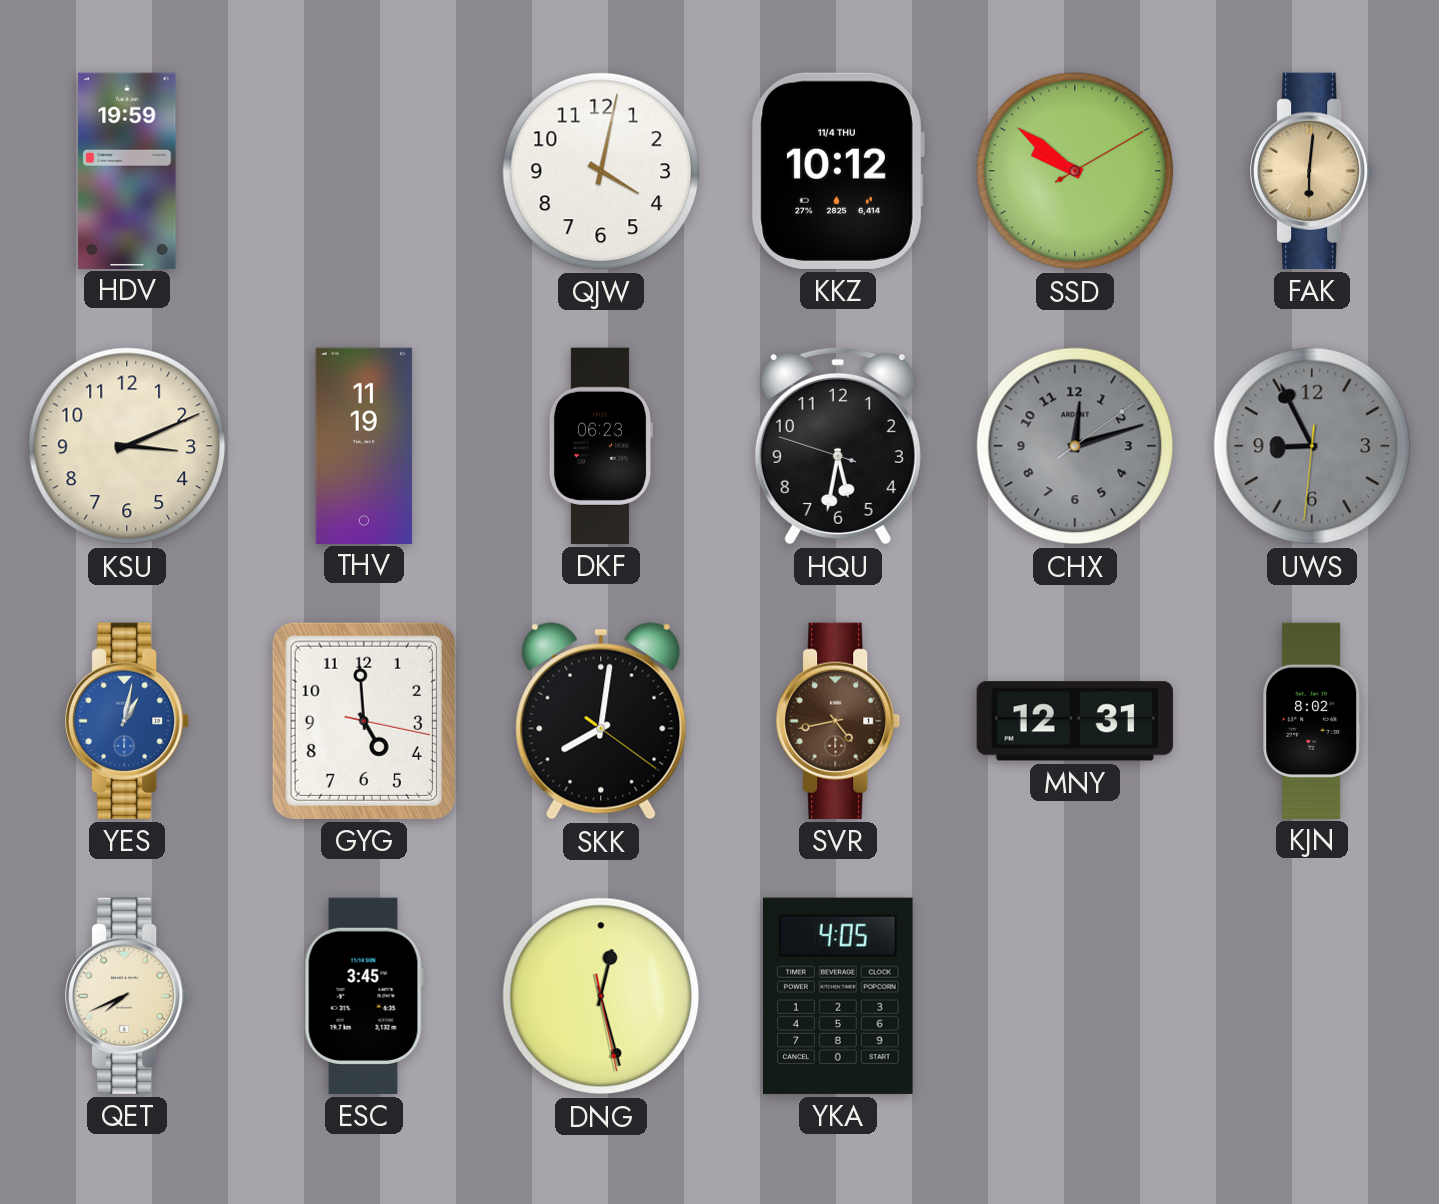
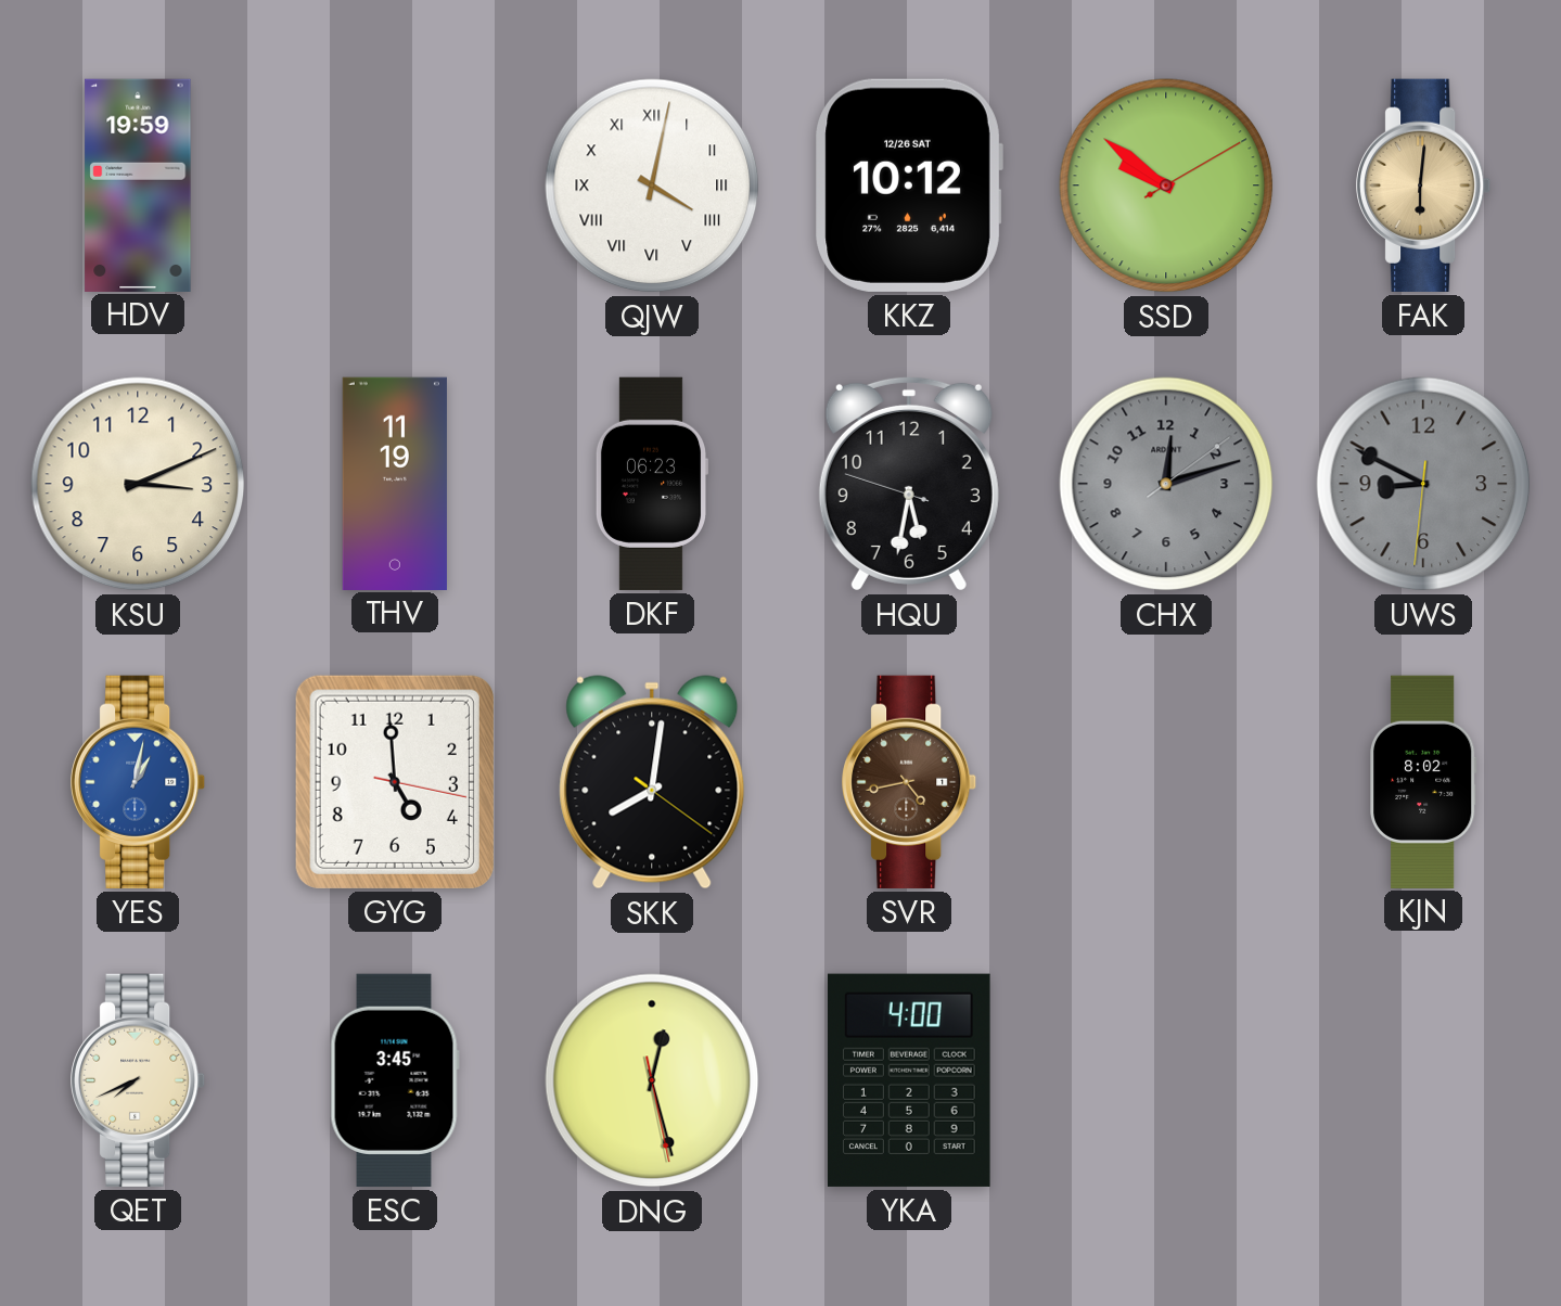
QJW numerals: Arabic -> Roman
KKZ date: 11/4 THU -> 12/26 SAT
UWS: 8:55 -> 8:49
MNY: 12:31 -> none
YKA: 4:05 -> 4:00
